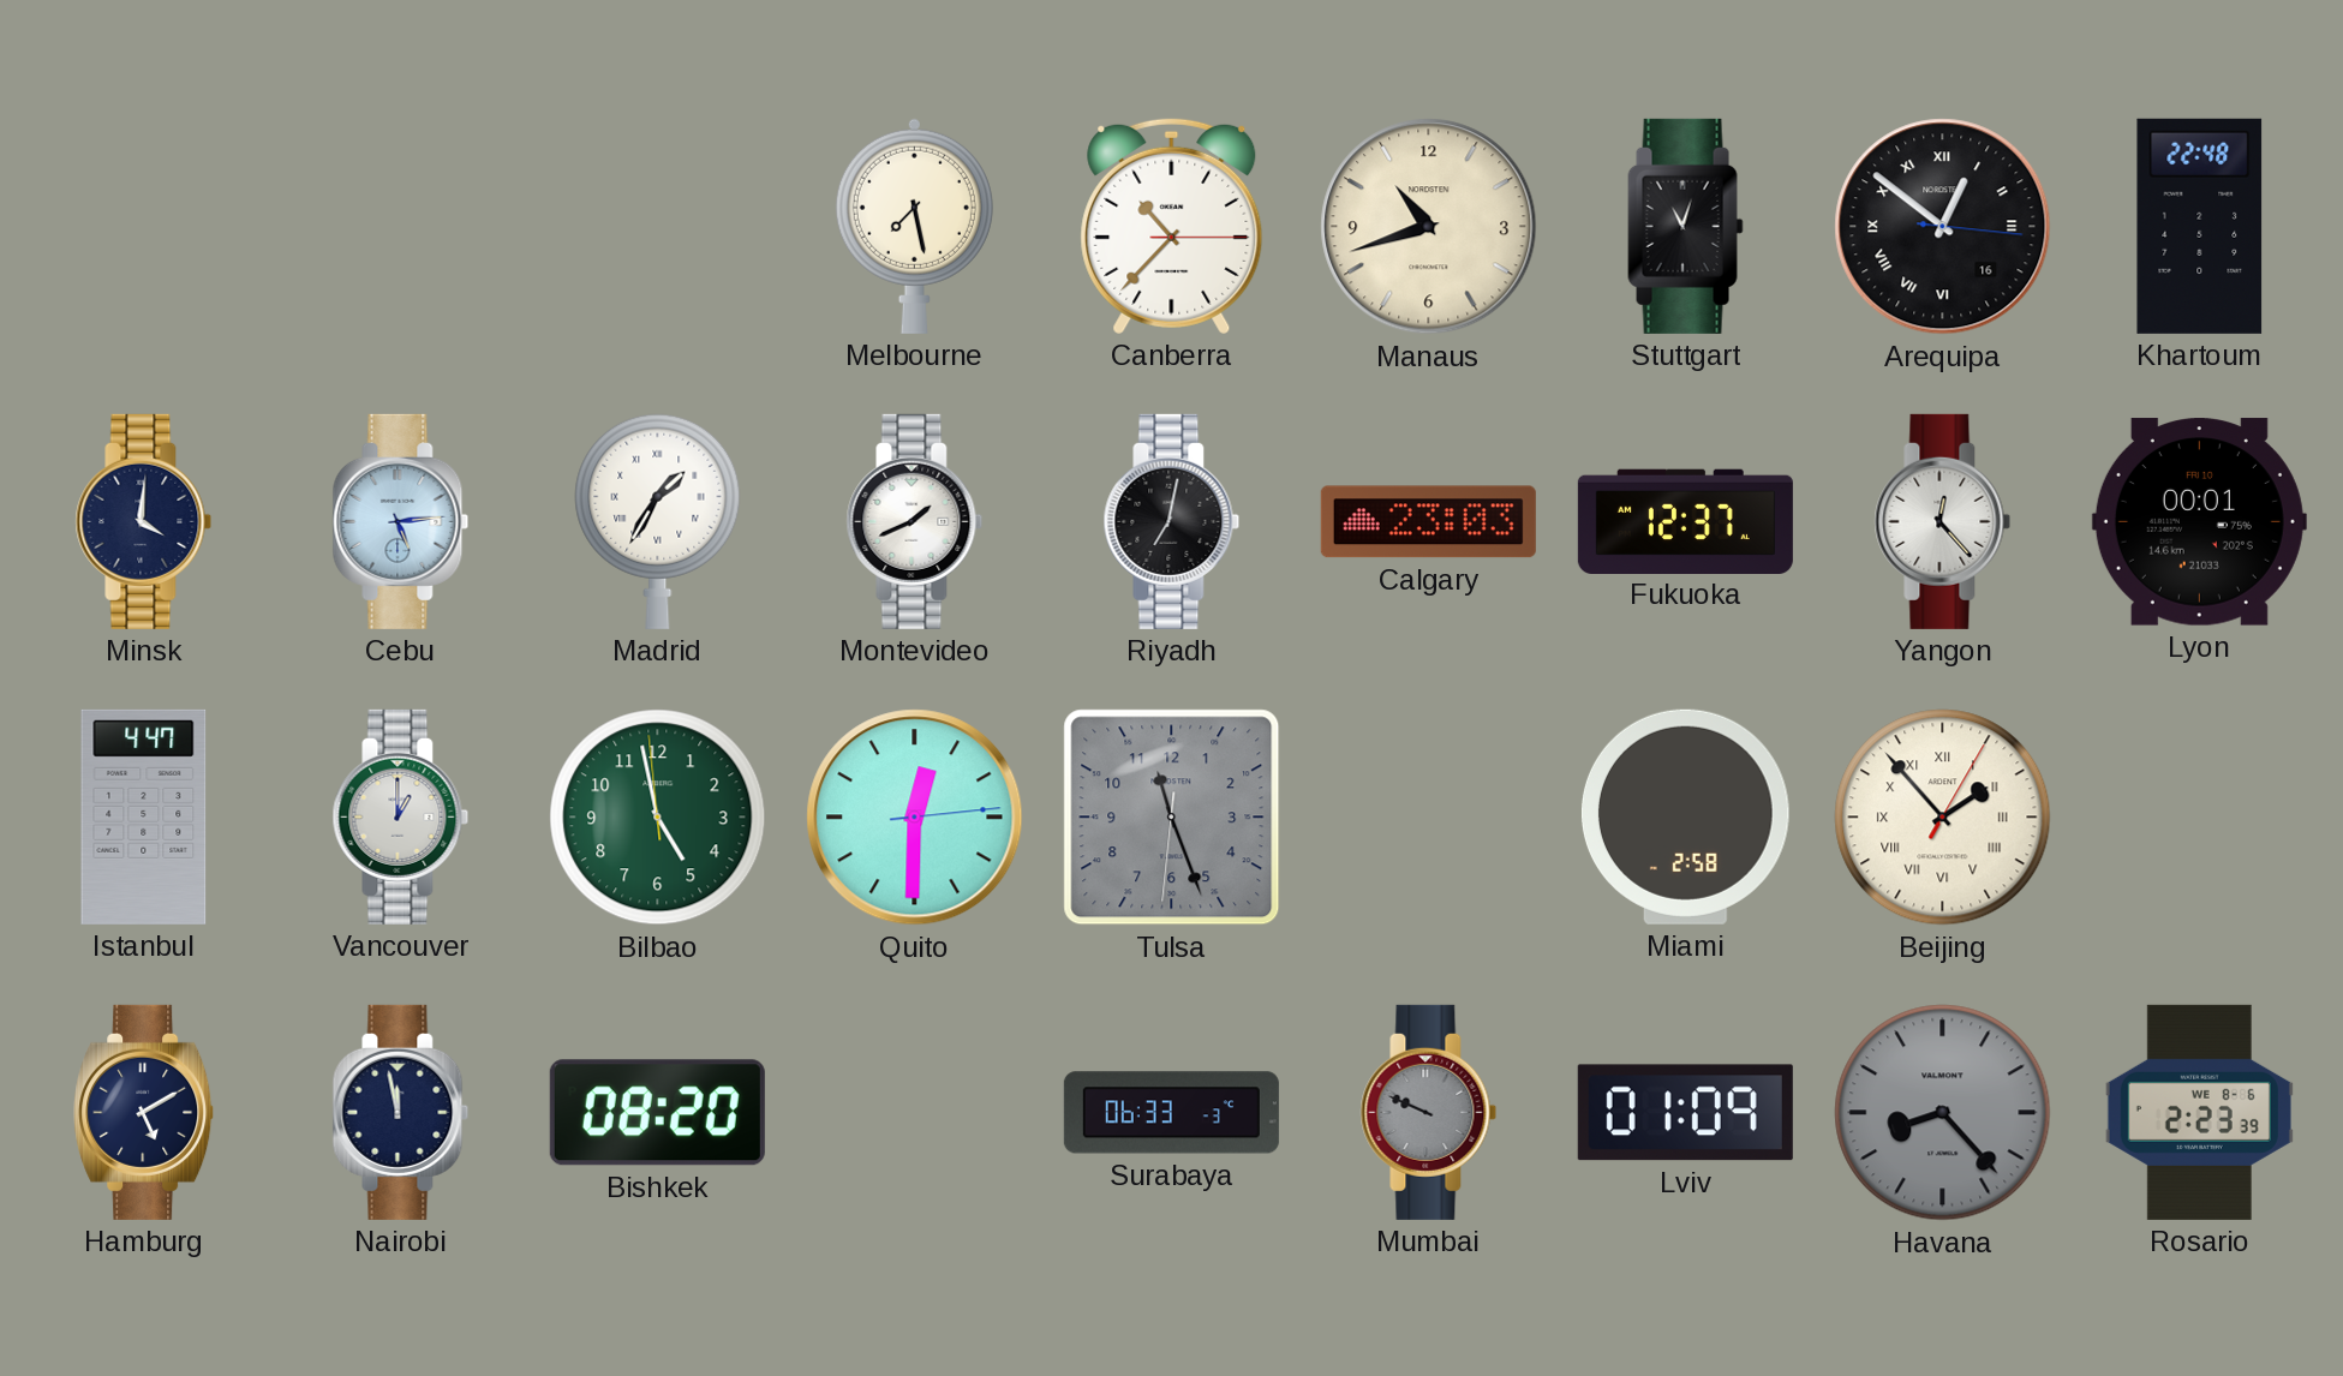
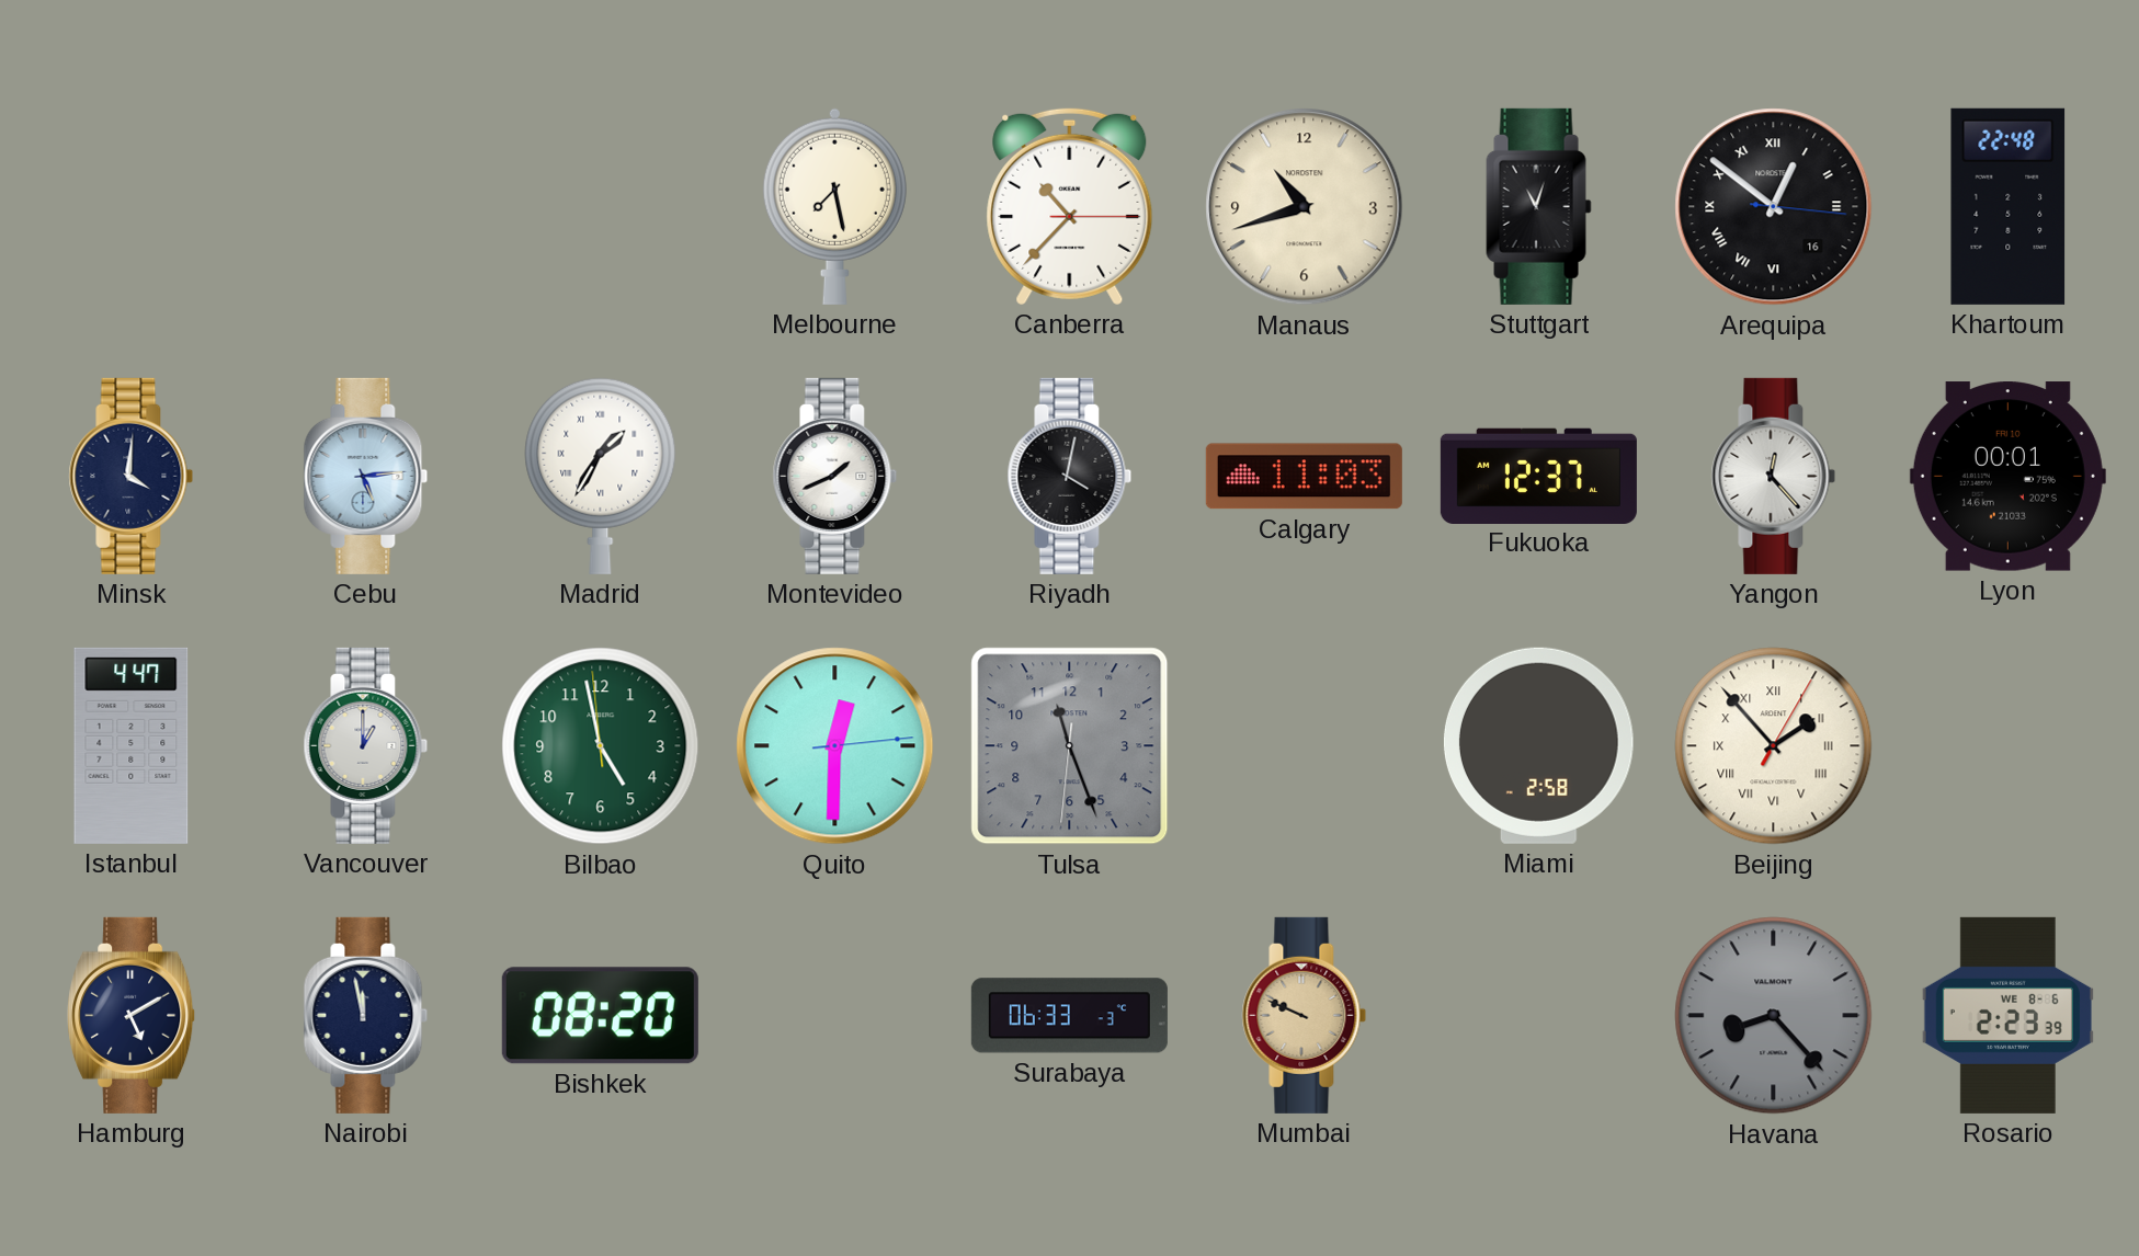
Riyadh: 7:02 -> 4:02
Calgary: 23:03 -> 11:03
Mumbai dial: grey -> champagne
Lviv: 01:09 -> none
